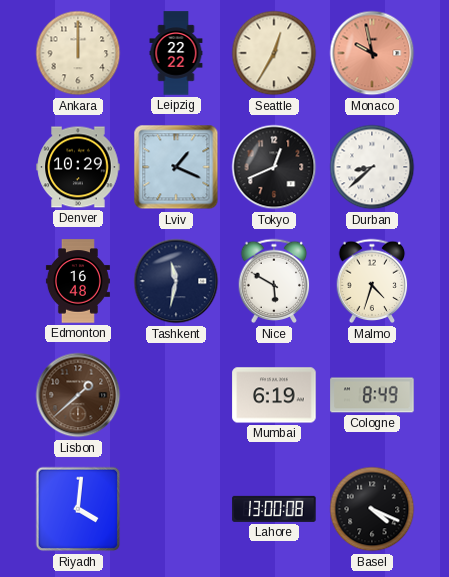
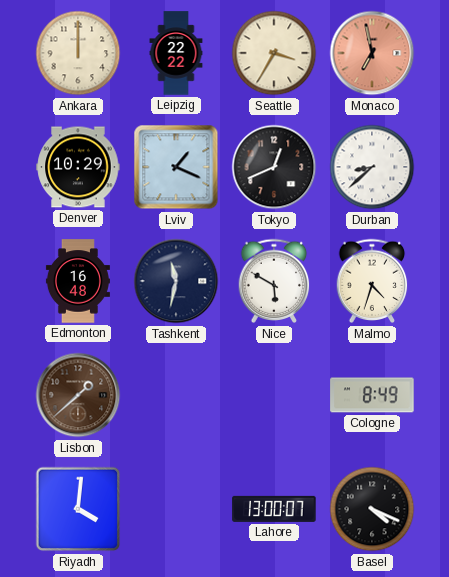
Seattle: 12:35 -> 3:35
Monaco: 9:58 -> 6:58
Mumbai: 6:19 -> none
Lahore: 13:00:08 -> 13:00:07
